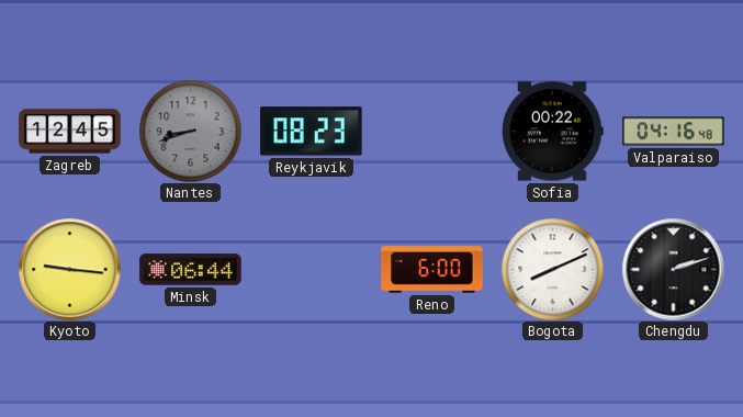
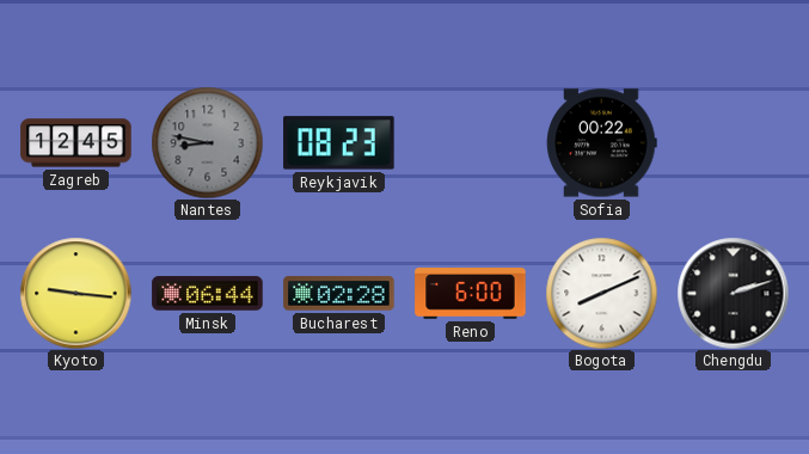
Nantes: 8:42 -> 8:47
Valparaiso: 04:16 -> none
Bucharest: none -> 02:28
